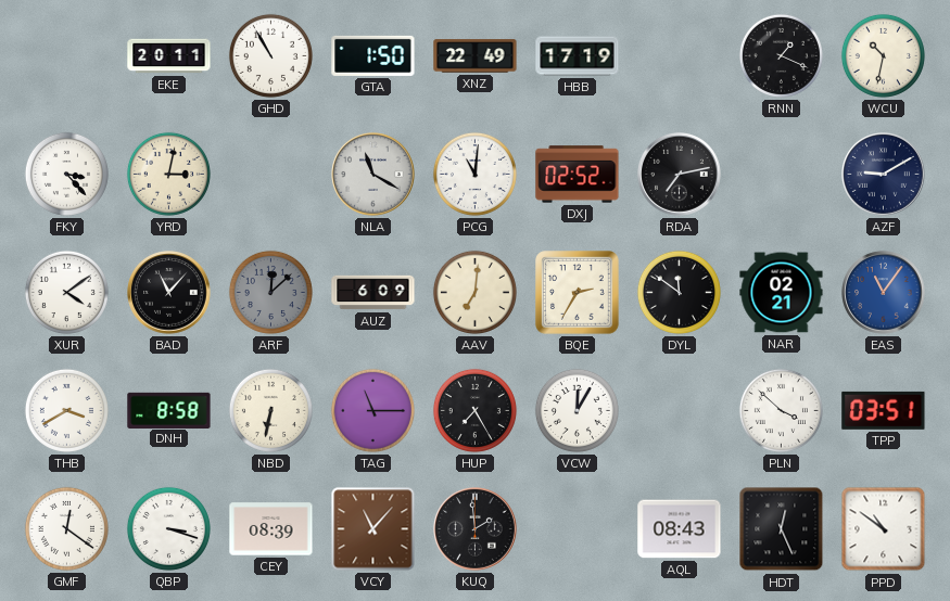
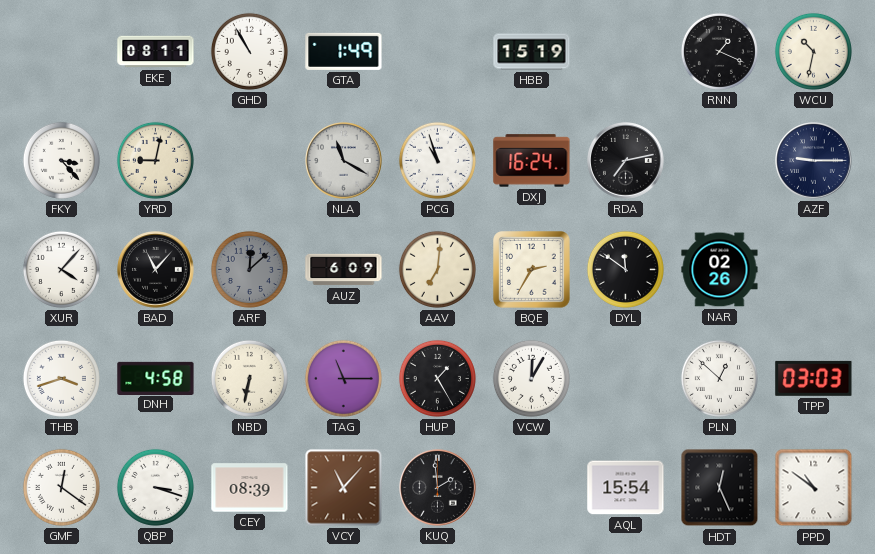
EKE: 20:11 -> 08:11
GTA: 1:50 -> 1:49
XNZ: 22:49 -> none
HBB: 17:19 -> 15:19
YRD: 3:02 -> 9:02
PCG: 11:01 -> 10:57
DXJ: 02:52 -> 16:24
AZF: 9:10 -> 9:15
XUR: 4:09 -> 4:07
NAR: 02:21 -> 02:26
EAS: 11:06 -> none
THB: 3:40 -> 3:42
DNH: 8:58 -> 4:58
HUP: 7:25 -> 1:25
PLN: 3:52 -> 12:52
TPP: 03:51 -> 03:03
AQL: 08:43 -> 15:54
